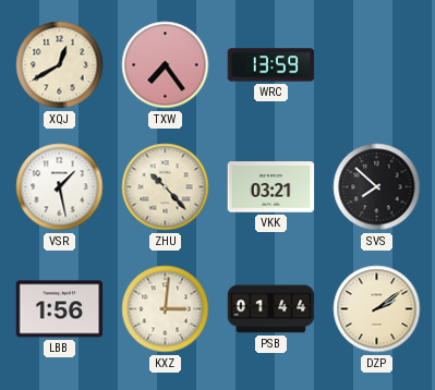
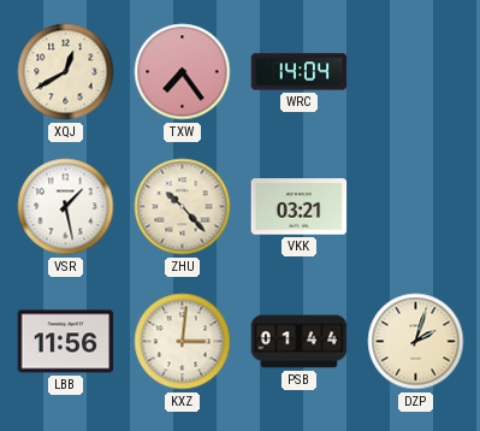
WRC: 13:59 -> 14:04
SVS: 7:52 -> none
LBB: 1:56 -> 11:56
DZP: 2:09 -> 2:03
